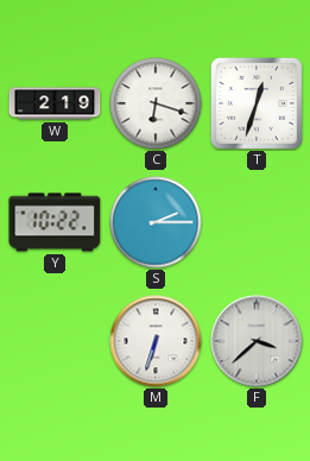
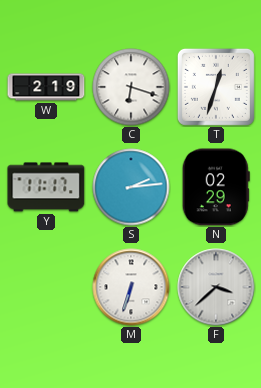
Y: 10:22 -> 11:17
S: 2:15 -> 2:14
N: none -> 02:29
